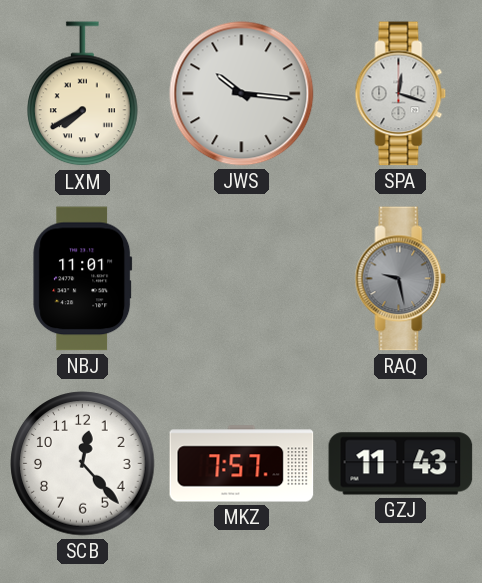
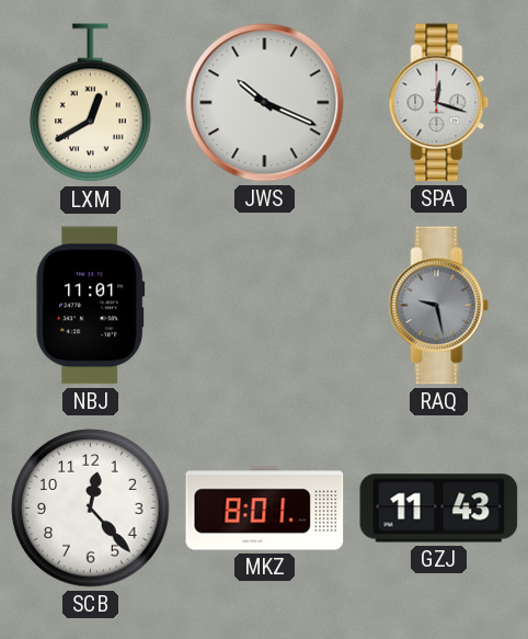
LXM: 7:40 -> 12:40
JWS: 10:16 -> 10:19
MKZ: 7:57 -> 8:01
